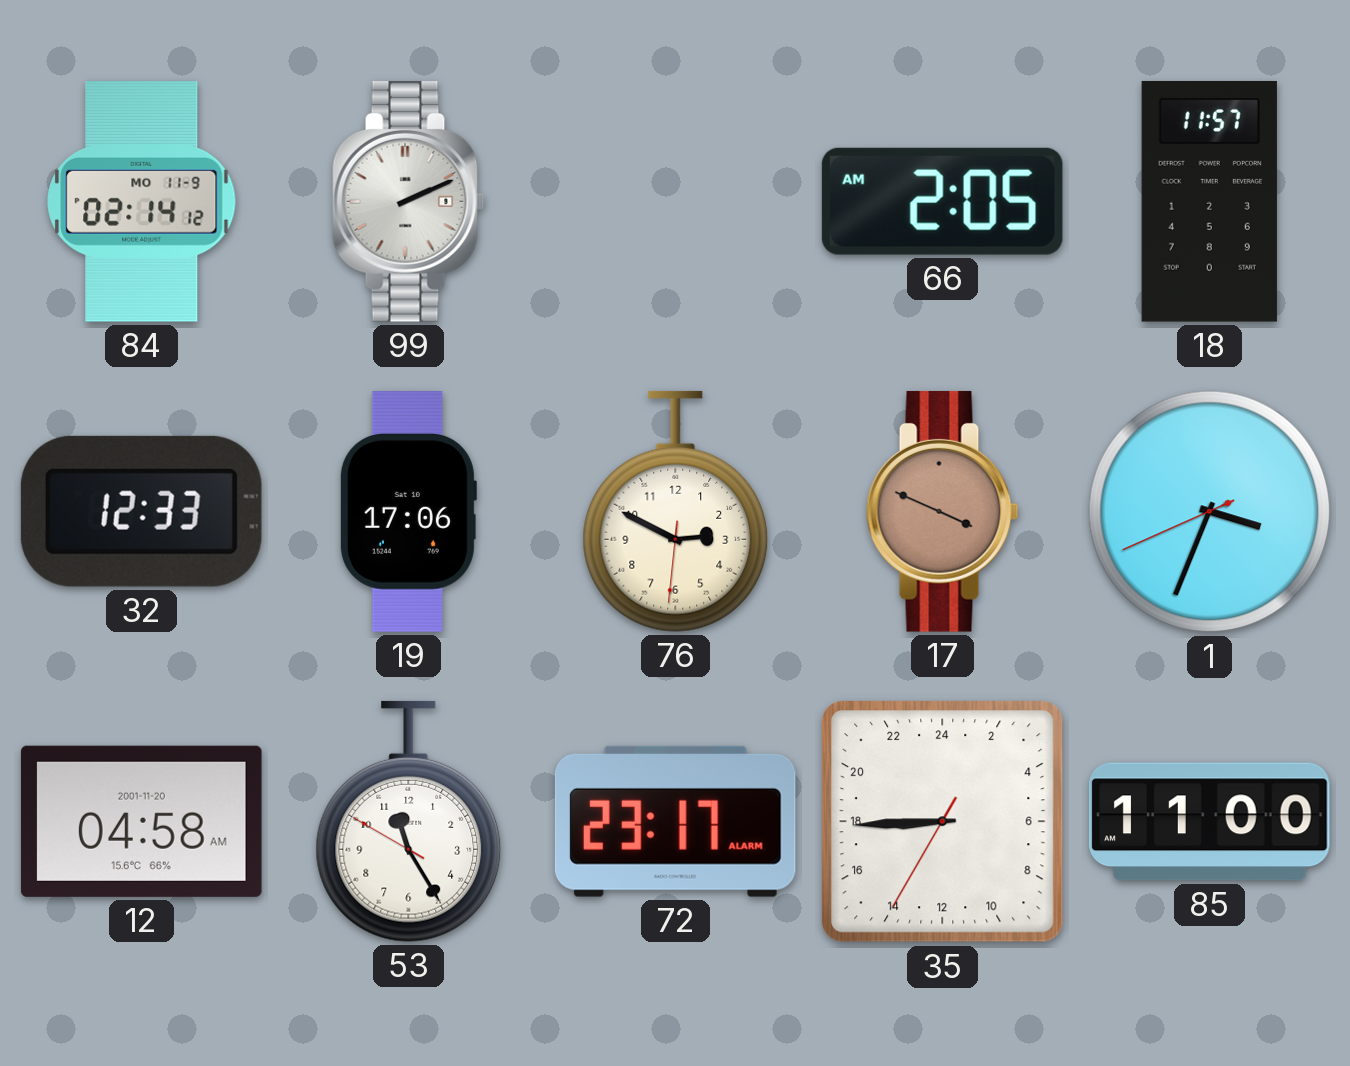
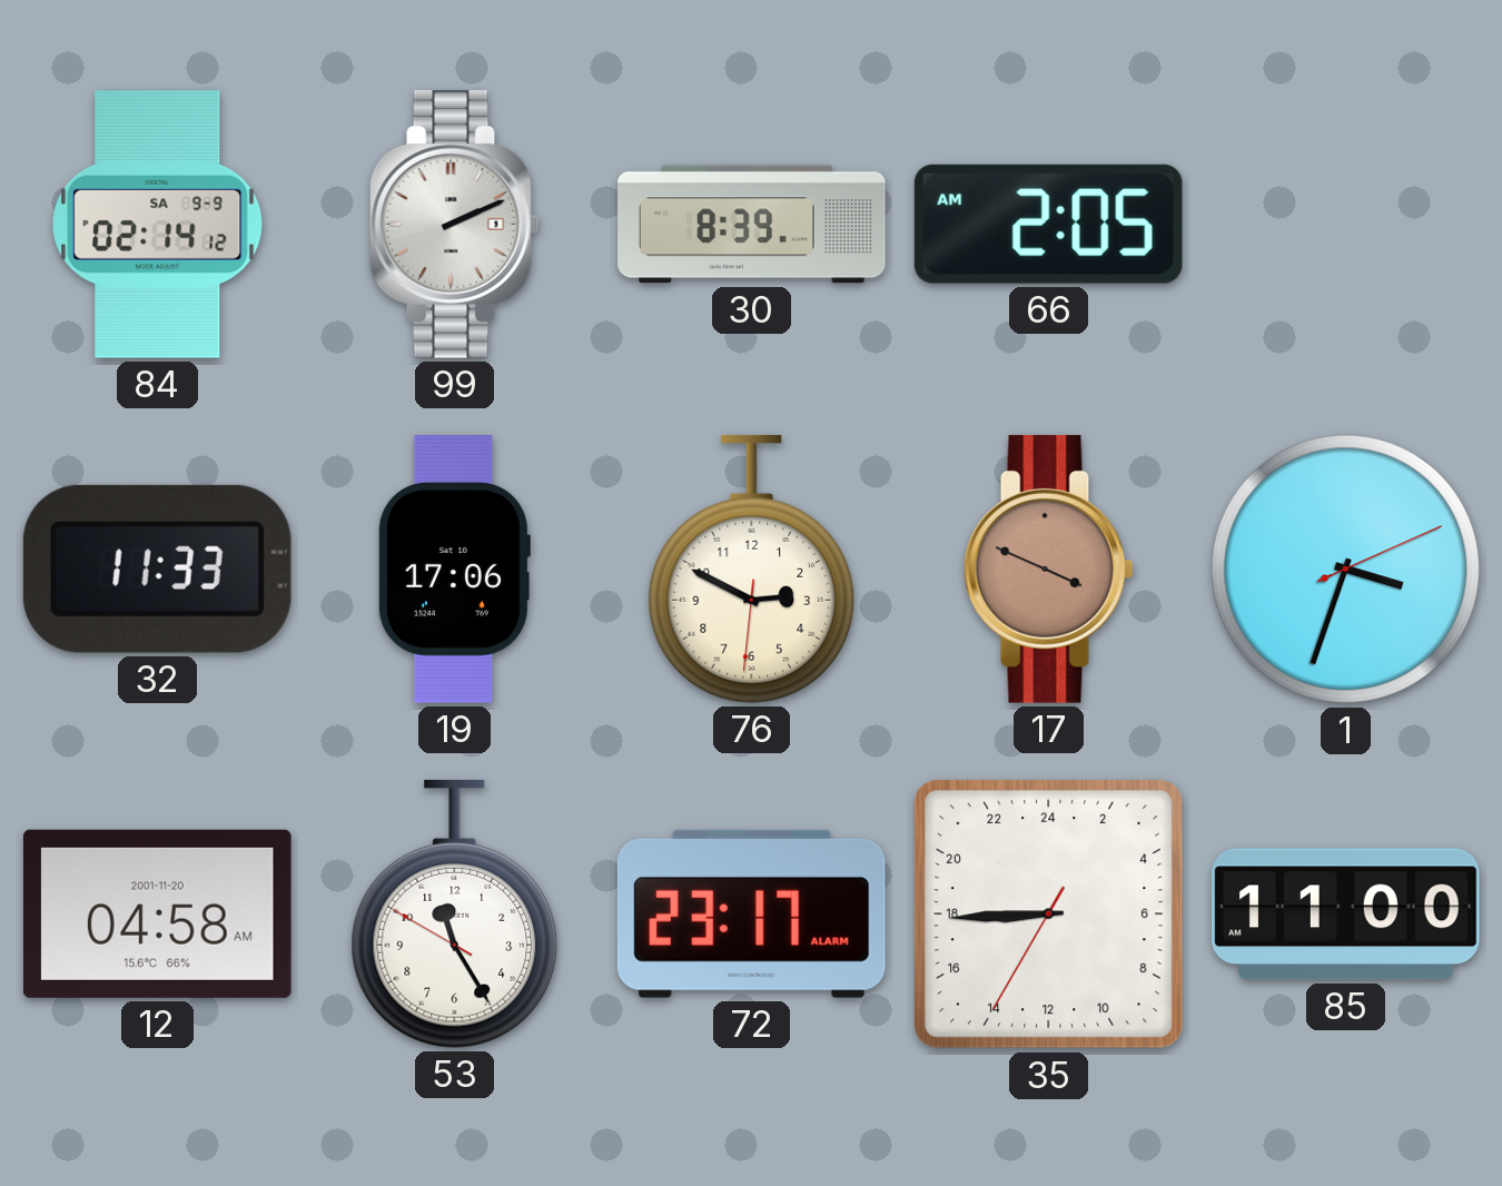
84 date: MO 11-9 -> SA 9-9
30: none -> 8:39
18: 11:57 -> none
32: 12:33 -> 11:33
1: 3:33:41 -> 3:33:11
